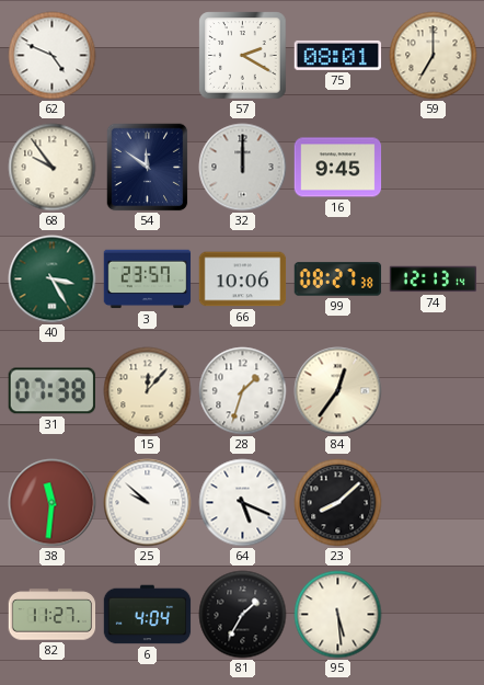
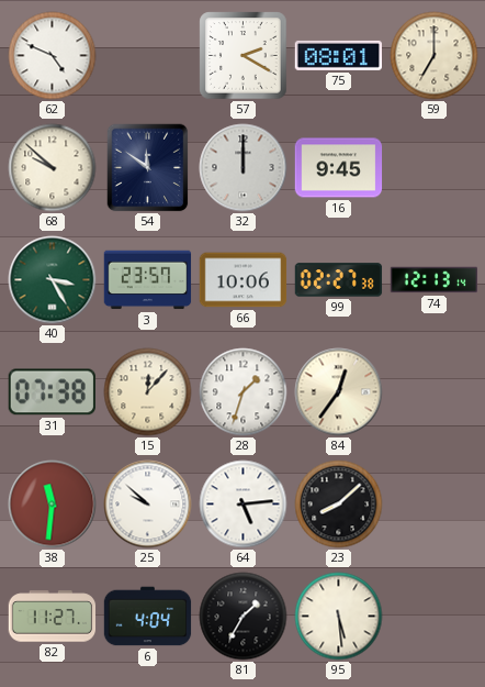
68: 9:54 -> 9:52
99: 08:27 -> 02:27
64: 5:19 -> 5:14
